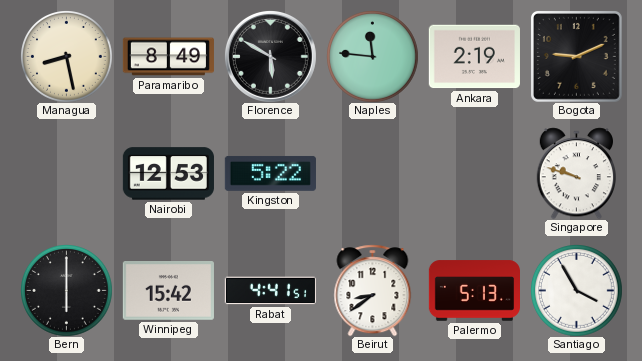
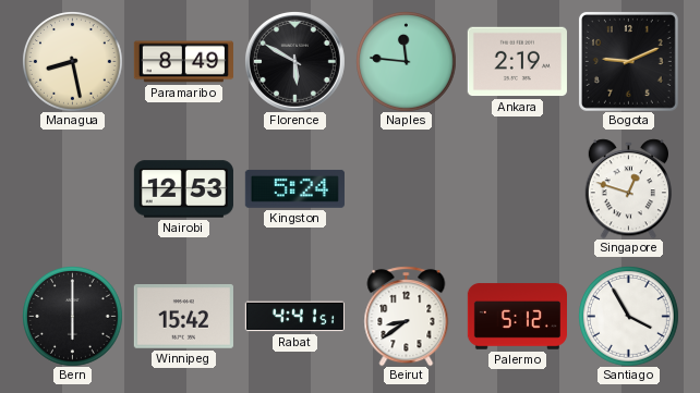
Kingston: 5:22 -> 5:24
Singapore: 9:48 -> 12:48
Palermo: 5:13 -> 5:12
